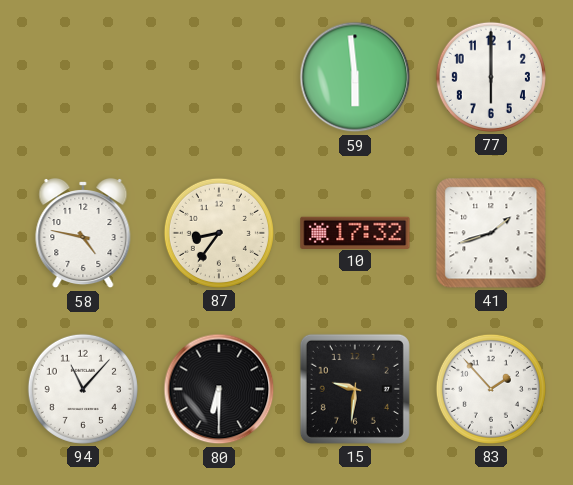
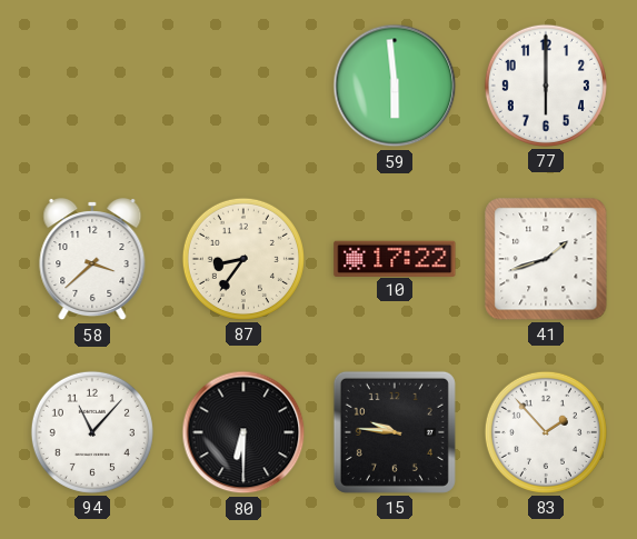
58: 4:47 -> 3:38
10: 17:32 -> 17:22
15: 9:31 -> 9:46
